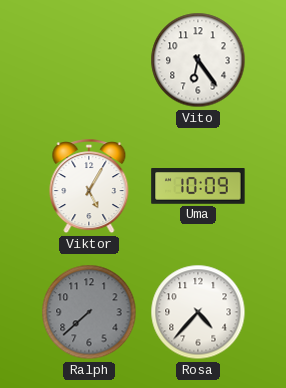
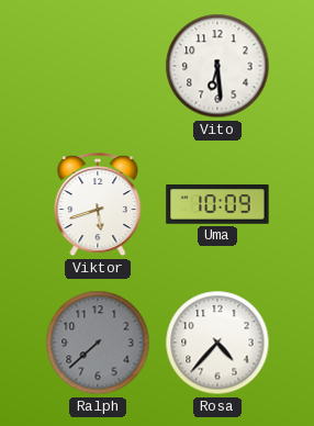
Vito: 6:24 -> 6:29
Viktor: 5:05 -> 5:42
